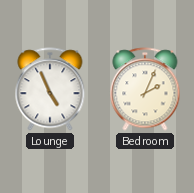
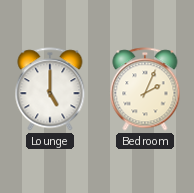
Lounge: 4:56 -> 5:00
